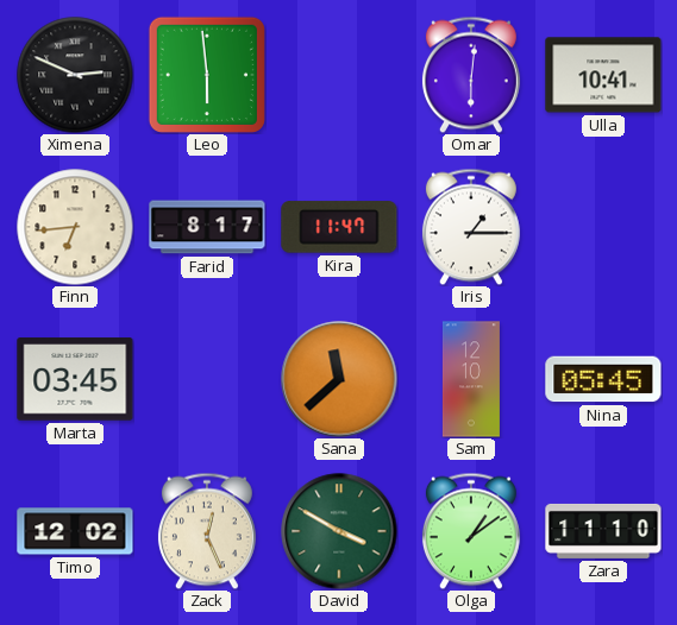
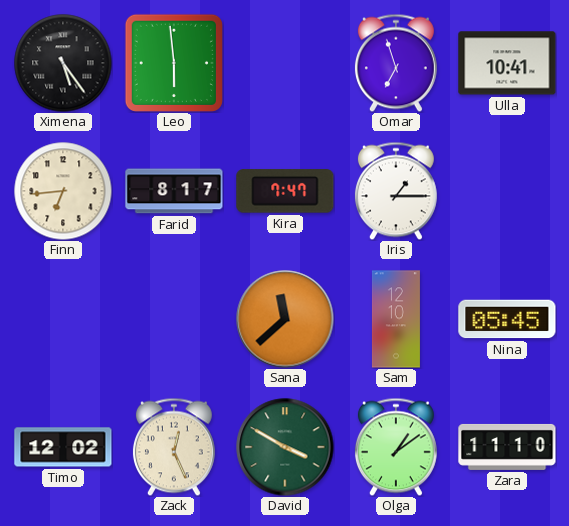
Ximena: 2:49 -> 5:24
Omar: 6:01 -> 6:57
Kira: 11:47 -> 7:47
Marta: 03:45 -> none
